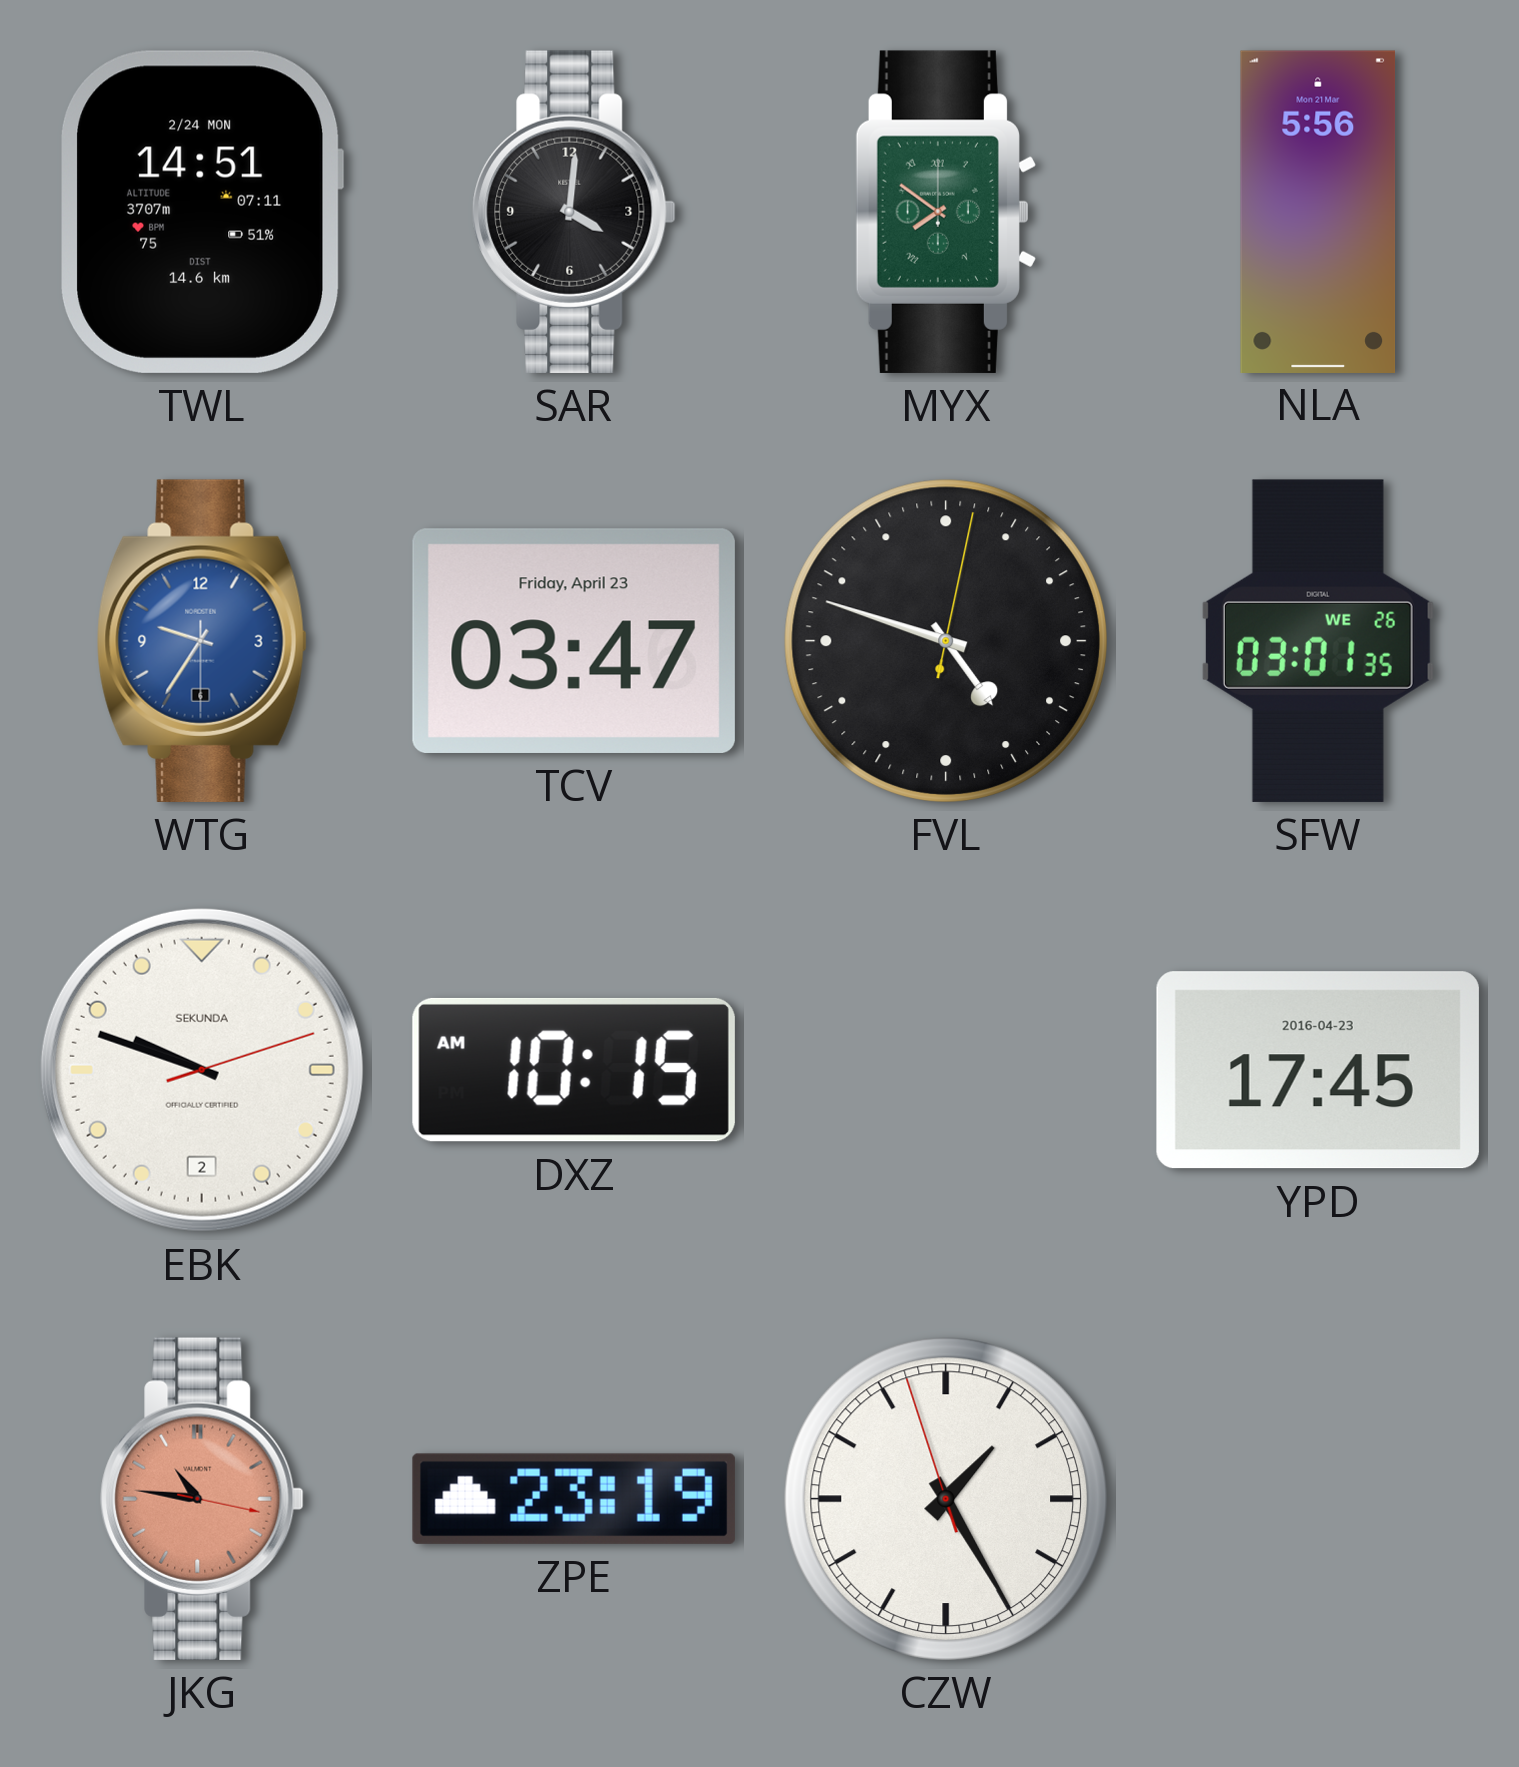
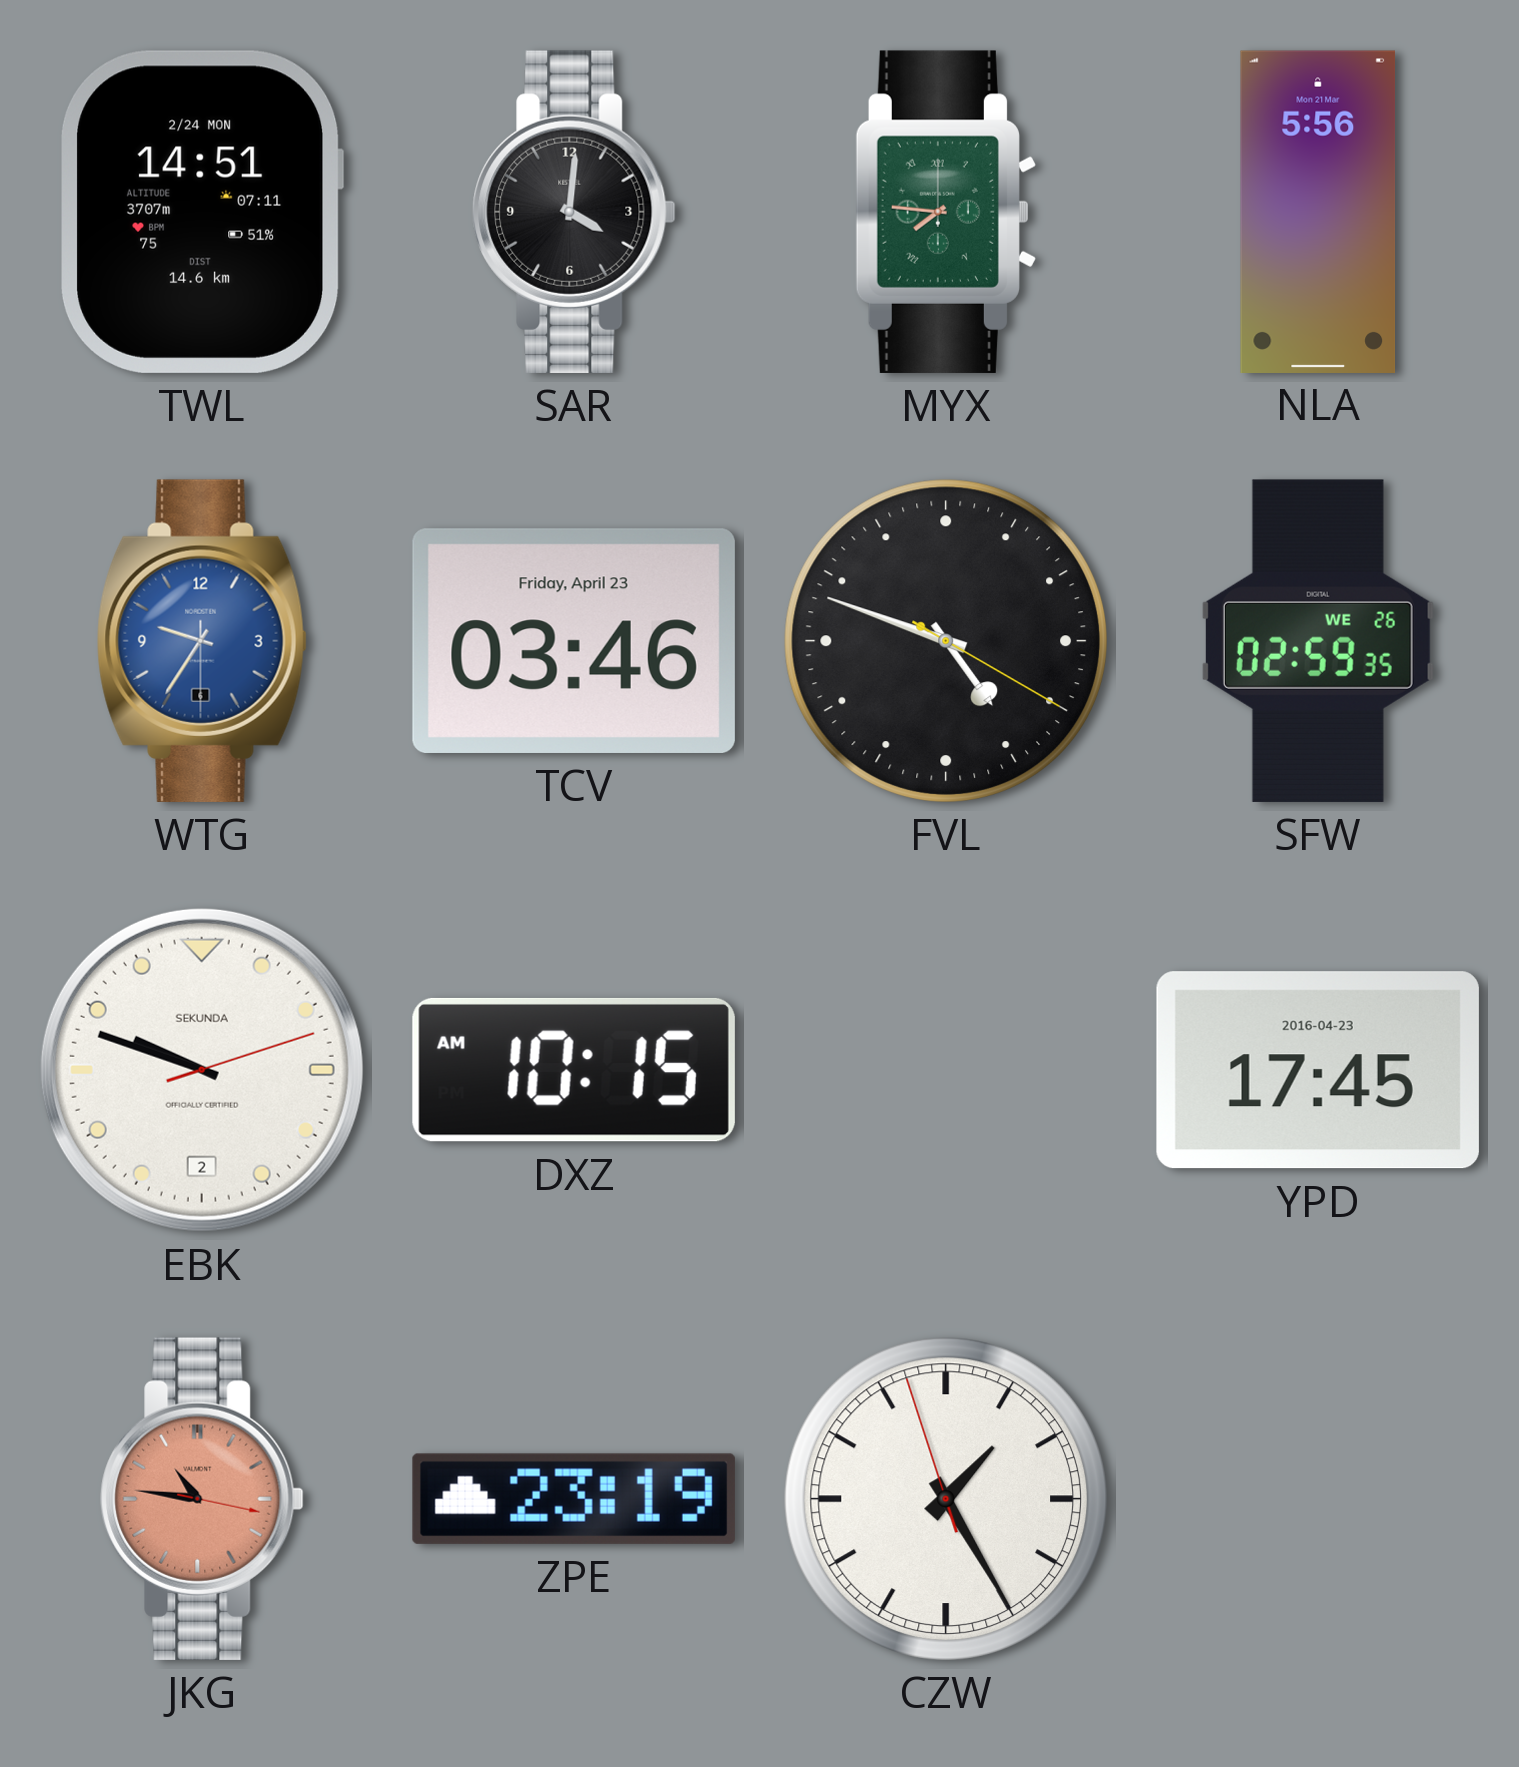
MYX: 7:51 -> 7:46
TCV: 03:47 -> 03:46
FVL: 4:48:02 -> 4:48:20
SFW: 03:01 -> 02:59
